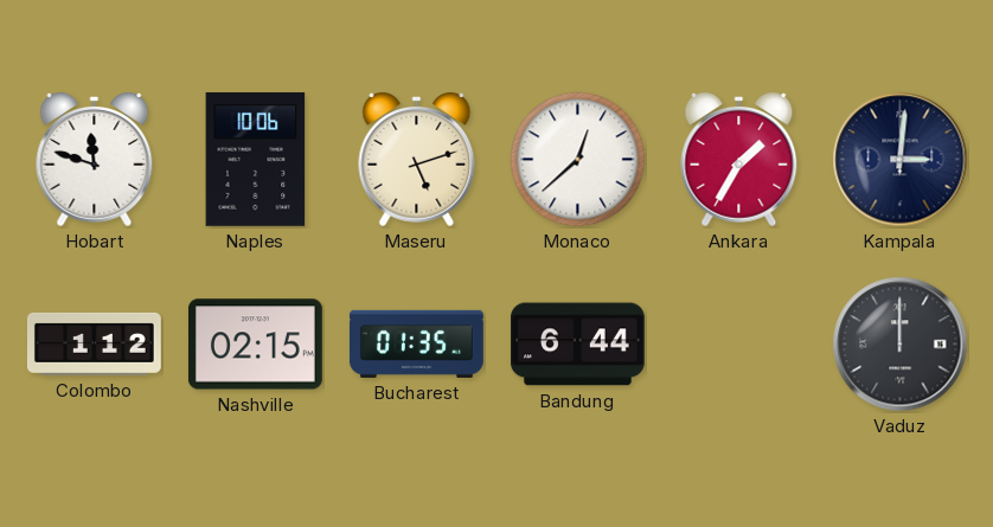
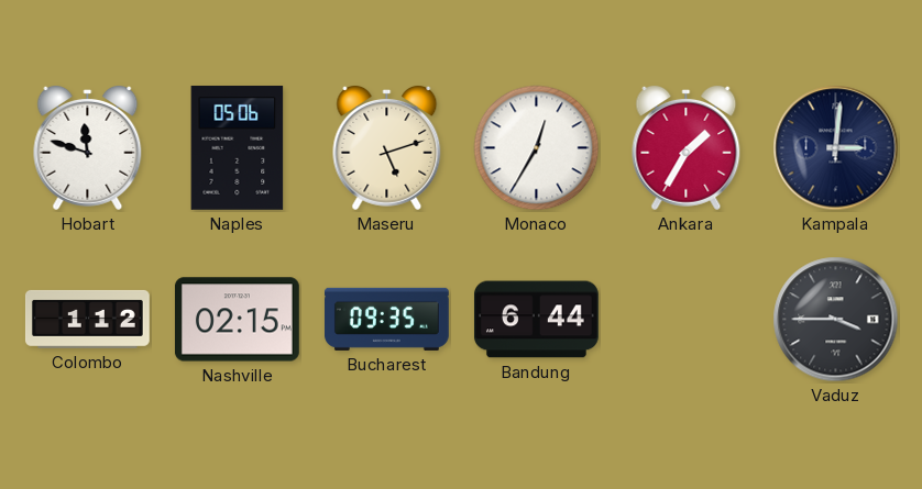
Naples: 10:06 -> 05:06
Monaco: 12:38 -> 12:35
Bucharest: 01:35 -> 09:35
Vaduz: 12:00 -> 3:45
